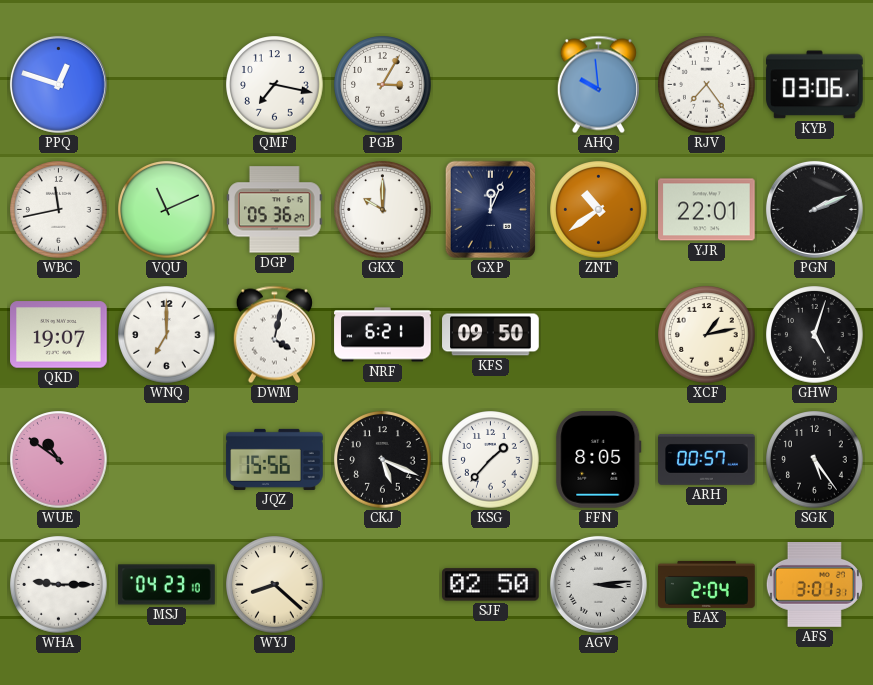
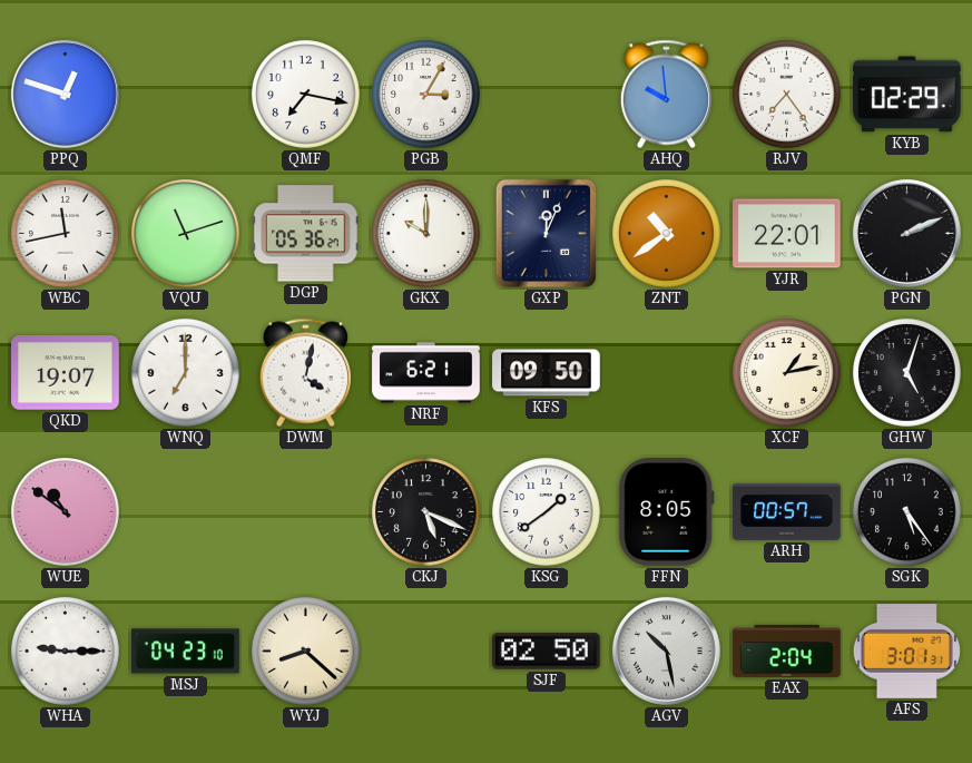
KYB: 03:06 -> 02:29
VQU: 11:11 -> 11:12
JQZ: 15:56 -> none
KSG: 1:37 -> 1:39
AGV: 3:14 -> 10:28
